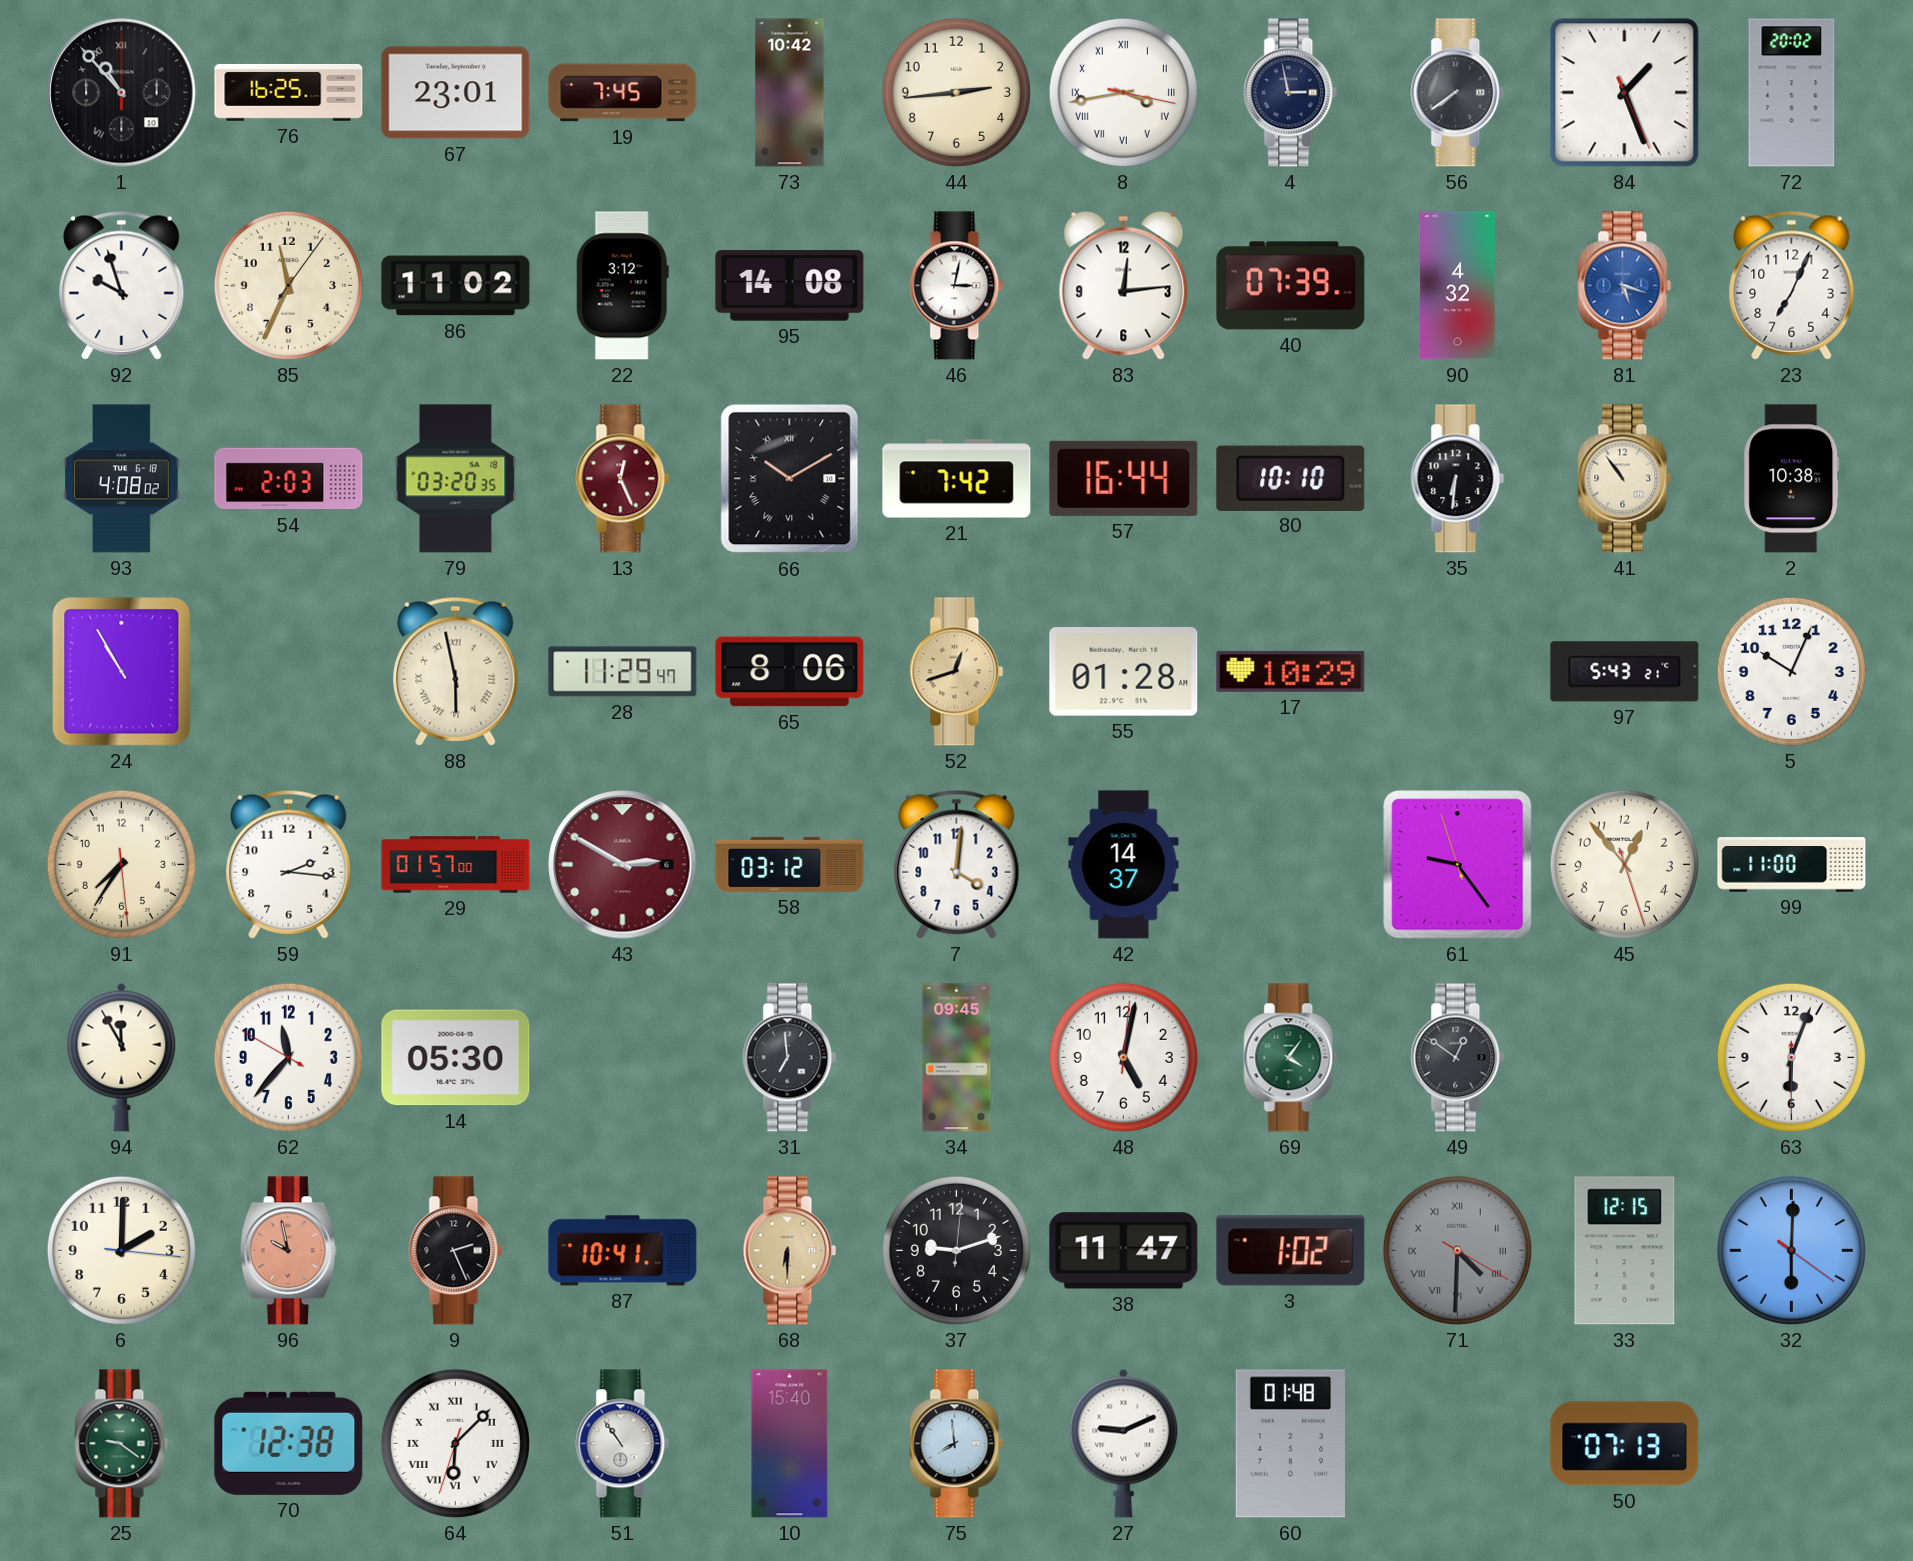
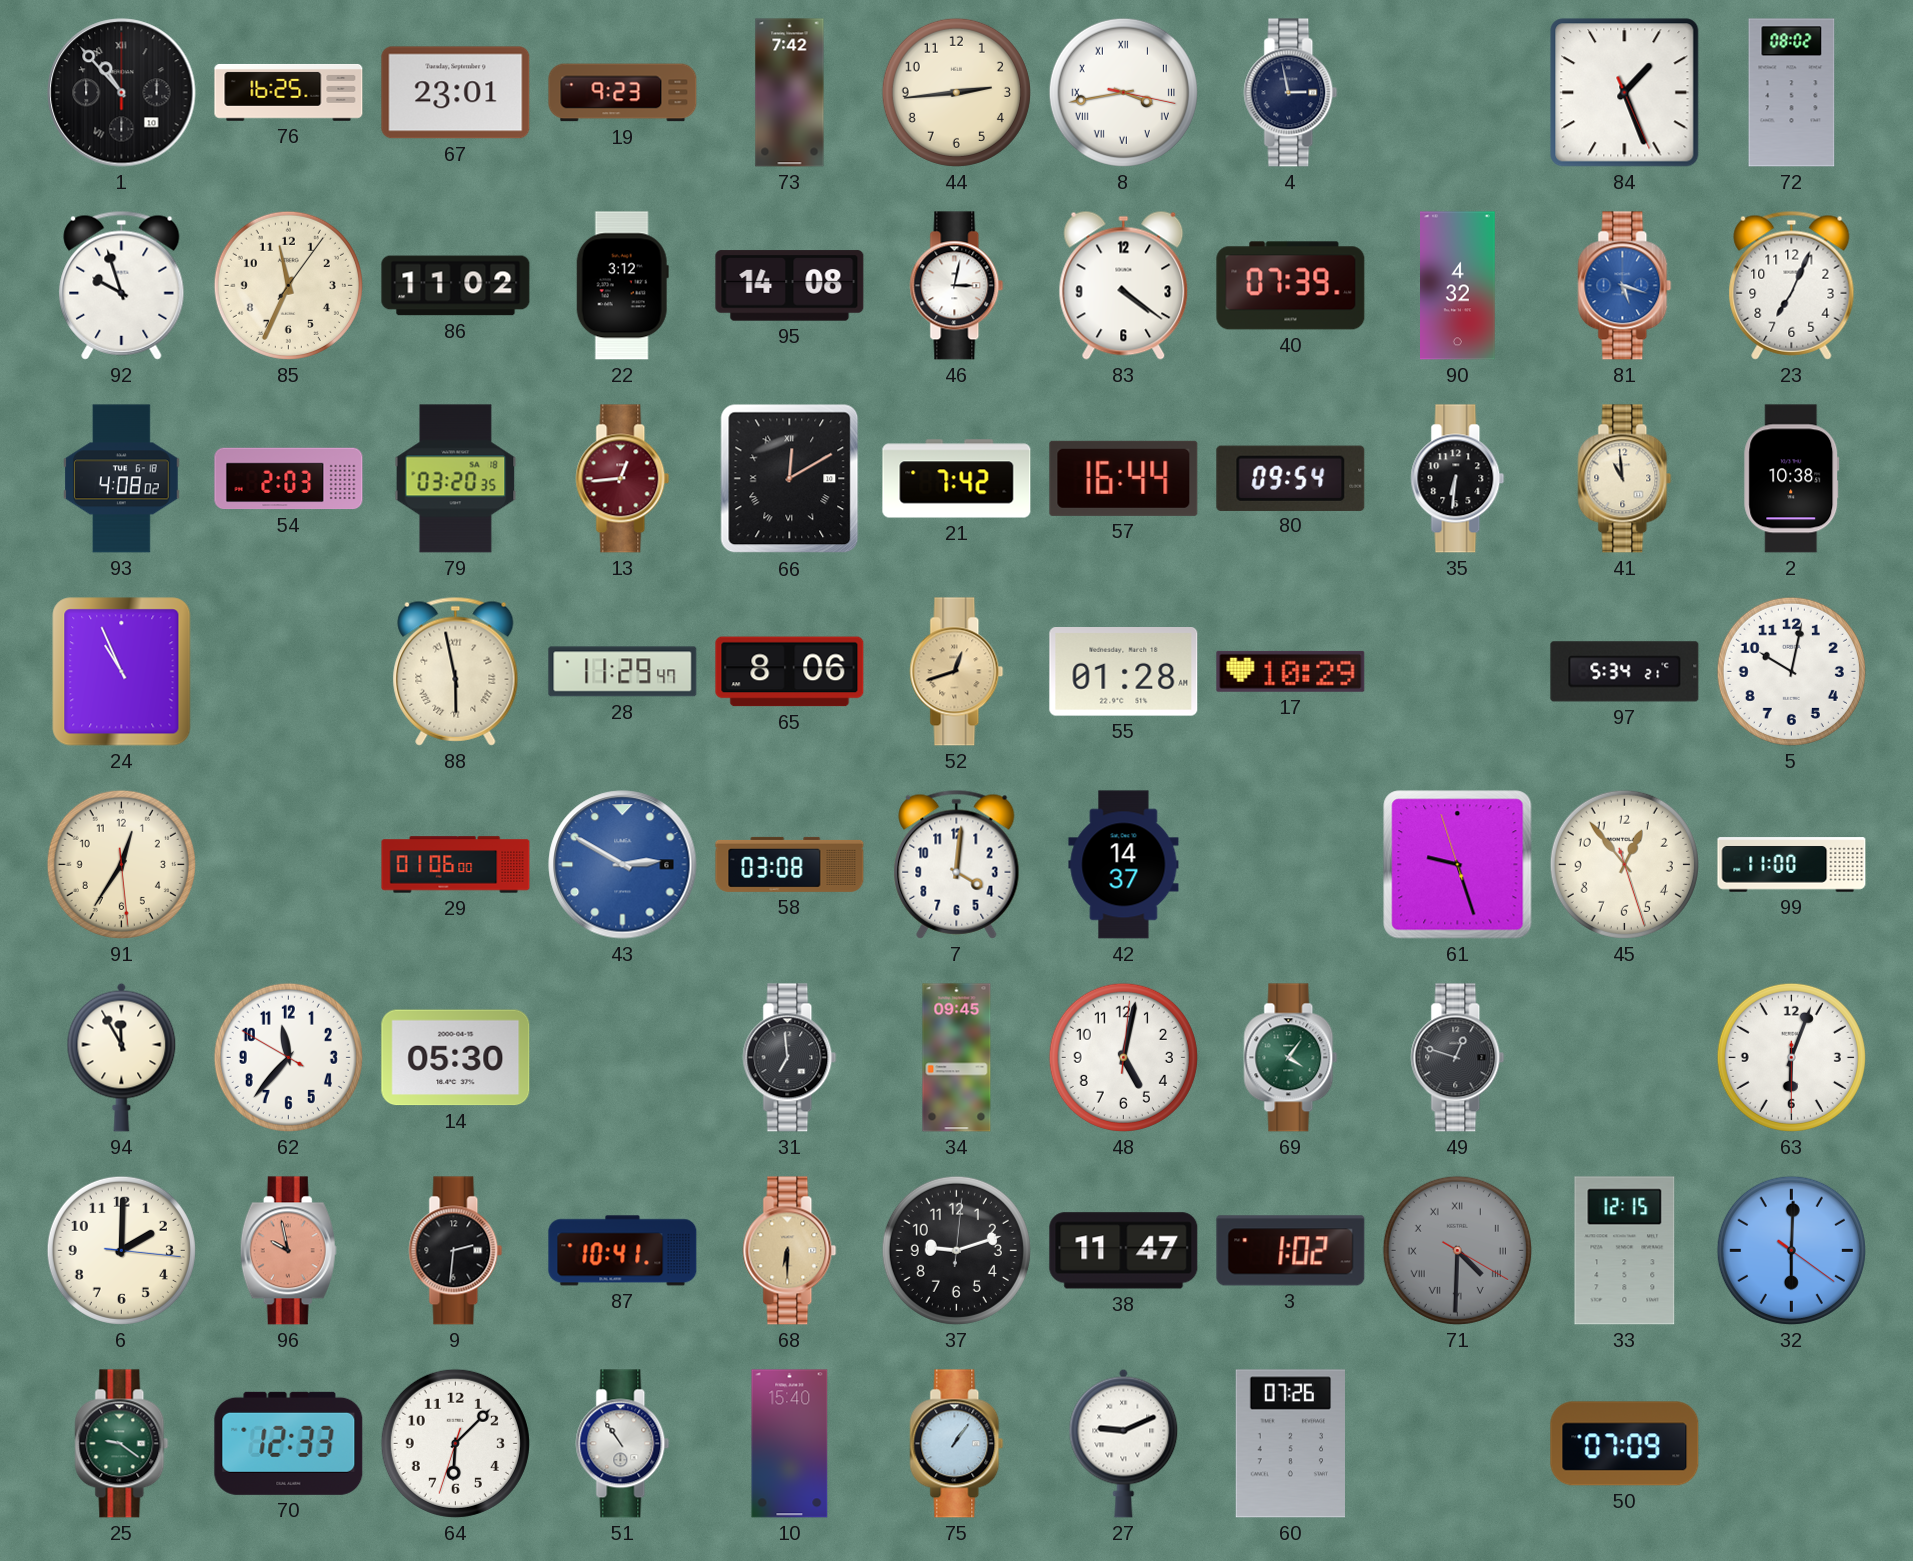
19: 7:45 -> 9:23
73: 10:42 -> 7:42
56: 7:39 -> none
72: 20:02 -> 08:02
83: 12:14 -> 4:21
13: 12:26 -> 12:44
66: 10:10 -> 12:10
80: 10:10 -> 09:54
41: 10:54 -> 10:59
24: 10:55 -> 10:56
97: 5:43 -> 5:34
5: 10:04 -> 10:02
91: 7:35 -> 12:35
59: 2:16 -> none
29: 01:57 -> 01:06
43 dial: burgundy -> blue
58: 03:12 -> 03:08
61: 9:23 -> 9:26
49: 12:51 -> 12:48
9: 2:26 -> 2:31
70: 12:38 -> 12:33
64 numerals: Roman -> Arabic
75: 7:59 -> 1:06
60: 01:48 -> 07:26
50: 07:13 -> 07:09
